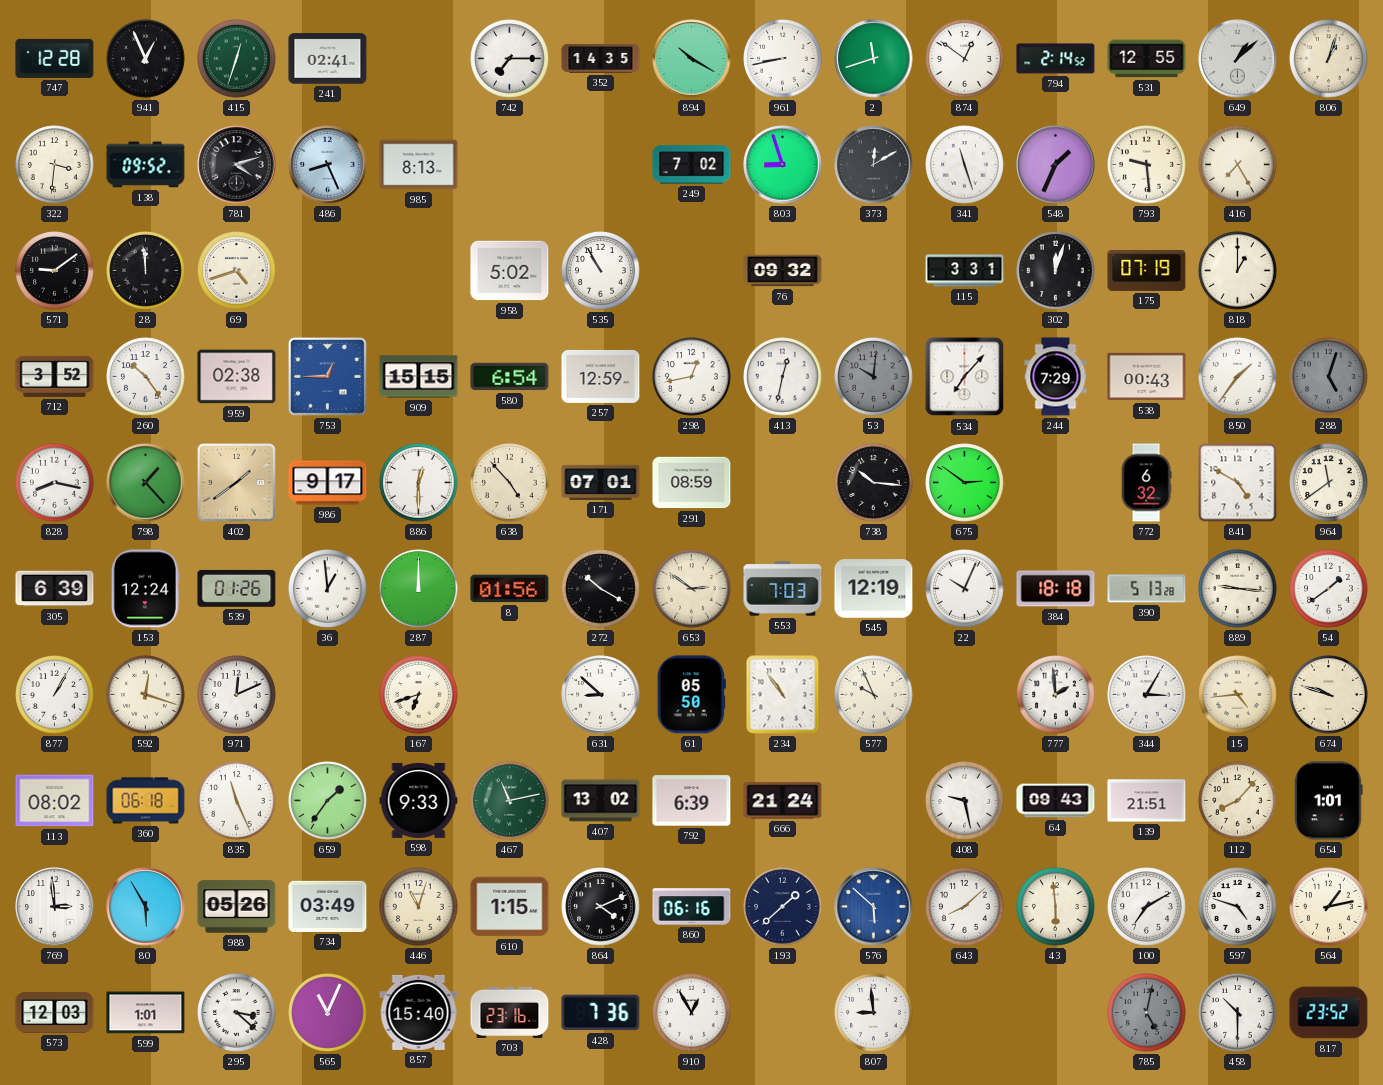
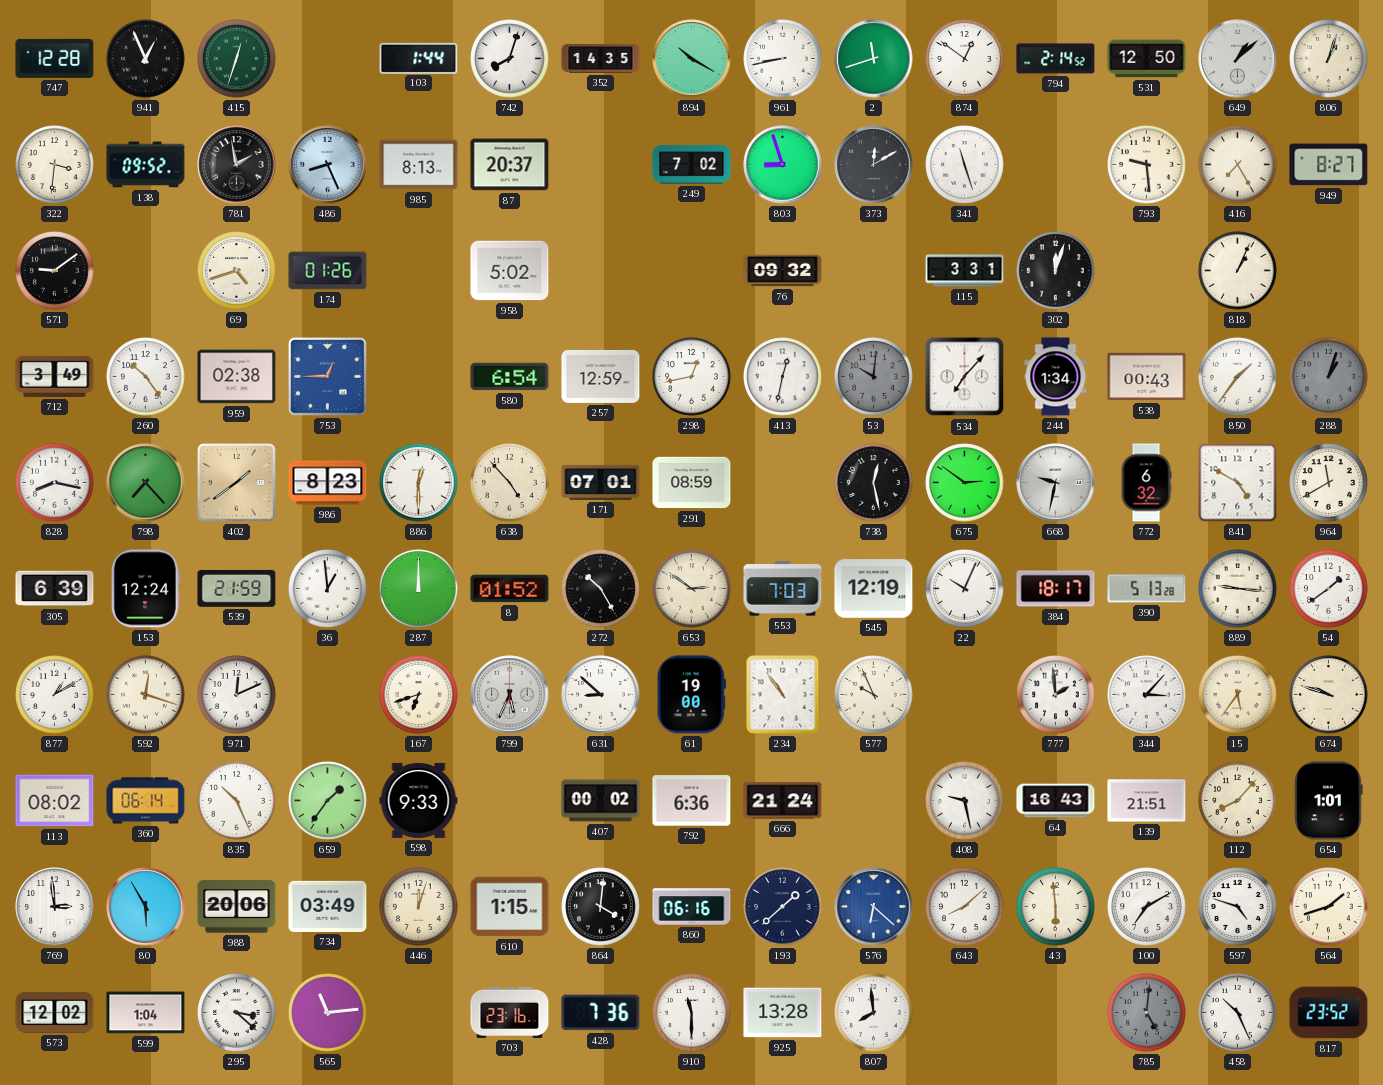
241: 02:41 -> none
103: none -> 1:44
742: 7:15 -> 8:03
531: 12:55 -> 12:50
781: 4:12 -> 1:58
87: none -> 20:37
548: 1:34 -> none
949: none -> 8:27
28: 11:59 -> none
174: none -> 01:26
535: 10:55 -> none
175: 07:19 -> none
818: 1:00 -> 1:04
712: 3:52 -> 3:49
909: 15:15 -> none
244: 7:29 -> 1:34
288: 5:03 -> 1:03
798: 1:23 -> 7:23
986: 9:17 -> 8:23
738: 10:16 -> 12:28
668: none -> 9:32
964: 11:39 -> 11:40
539: 01:26 -> 21:59
8: 01:56 -> 01:52
272: 10:20 -> 10:25
384: 18:18 -> 18:17
877: 1:05 -> 1:10
799: none -> 5:34
61: 05:50 -> 19:00
344: 3:05 -> 3:07
15: 4:44 -> 5:36
360: 06:18 -> 06:14
835: 11:26 -> 10:26
467: 11:13 -> none
407: 13:02 -> 00:02
792: 6:39 -> 6:36
64: 09:43 -> 16:43
988: 05:26 -> 20:06
446: 11:03 -> 12:03
864: 4:11 -> 4:01
576: 5:52 -> 6:22
564: 1:13 -> 1:42
573: 12:03 -> 12:02
599: 1:01 -> 1:04
565: 11:04 -> 11:14
857: 15:40 -> none
910: 12:55 -> 11:30
925: none -> 13:28
807: 8:59 -> 7:59
785: 5:02 -> 5:01
458: 10:30 -> 10:26
